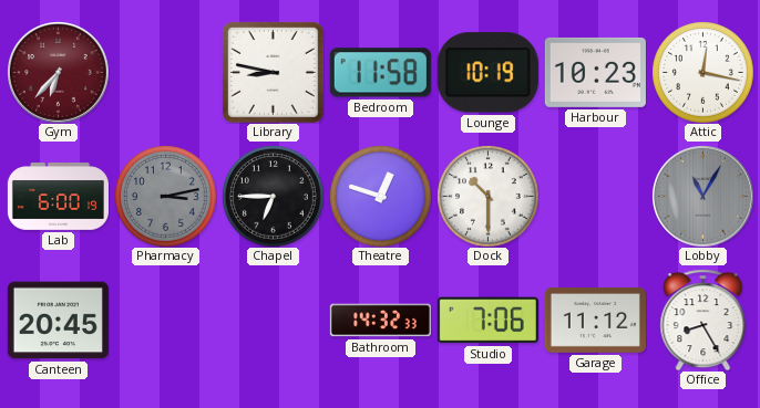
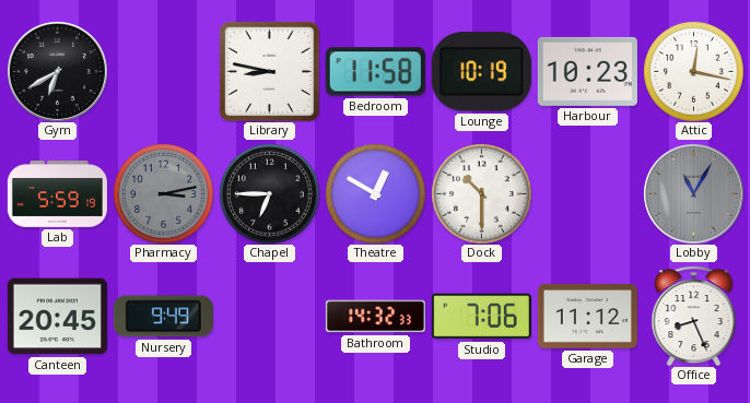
Gym: 6:37 -> 6:40
Gym dial: burgundy -> black
Lab: 6:00 -> 5:59
Theatre: 12:48 -> 12:50
Nursery: none -> 9:49
Office: 8:25 -> 8:26
